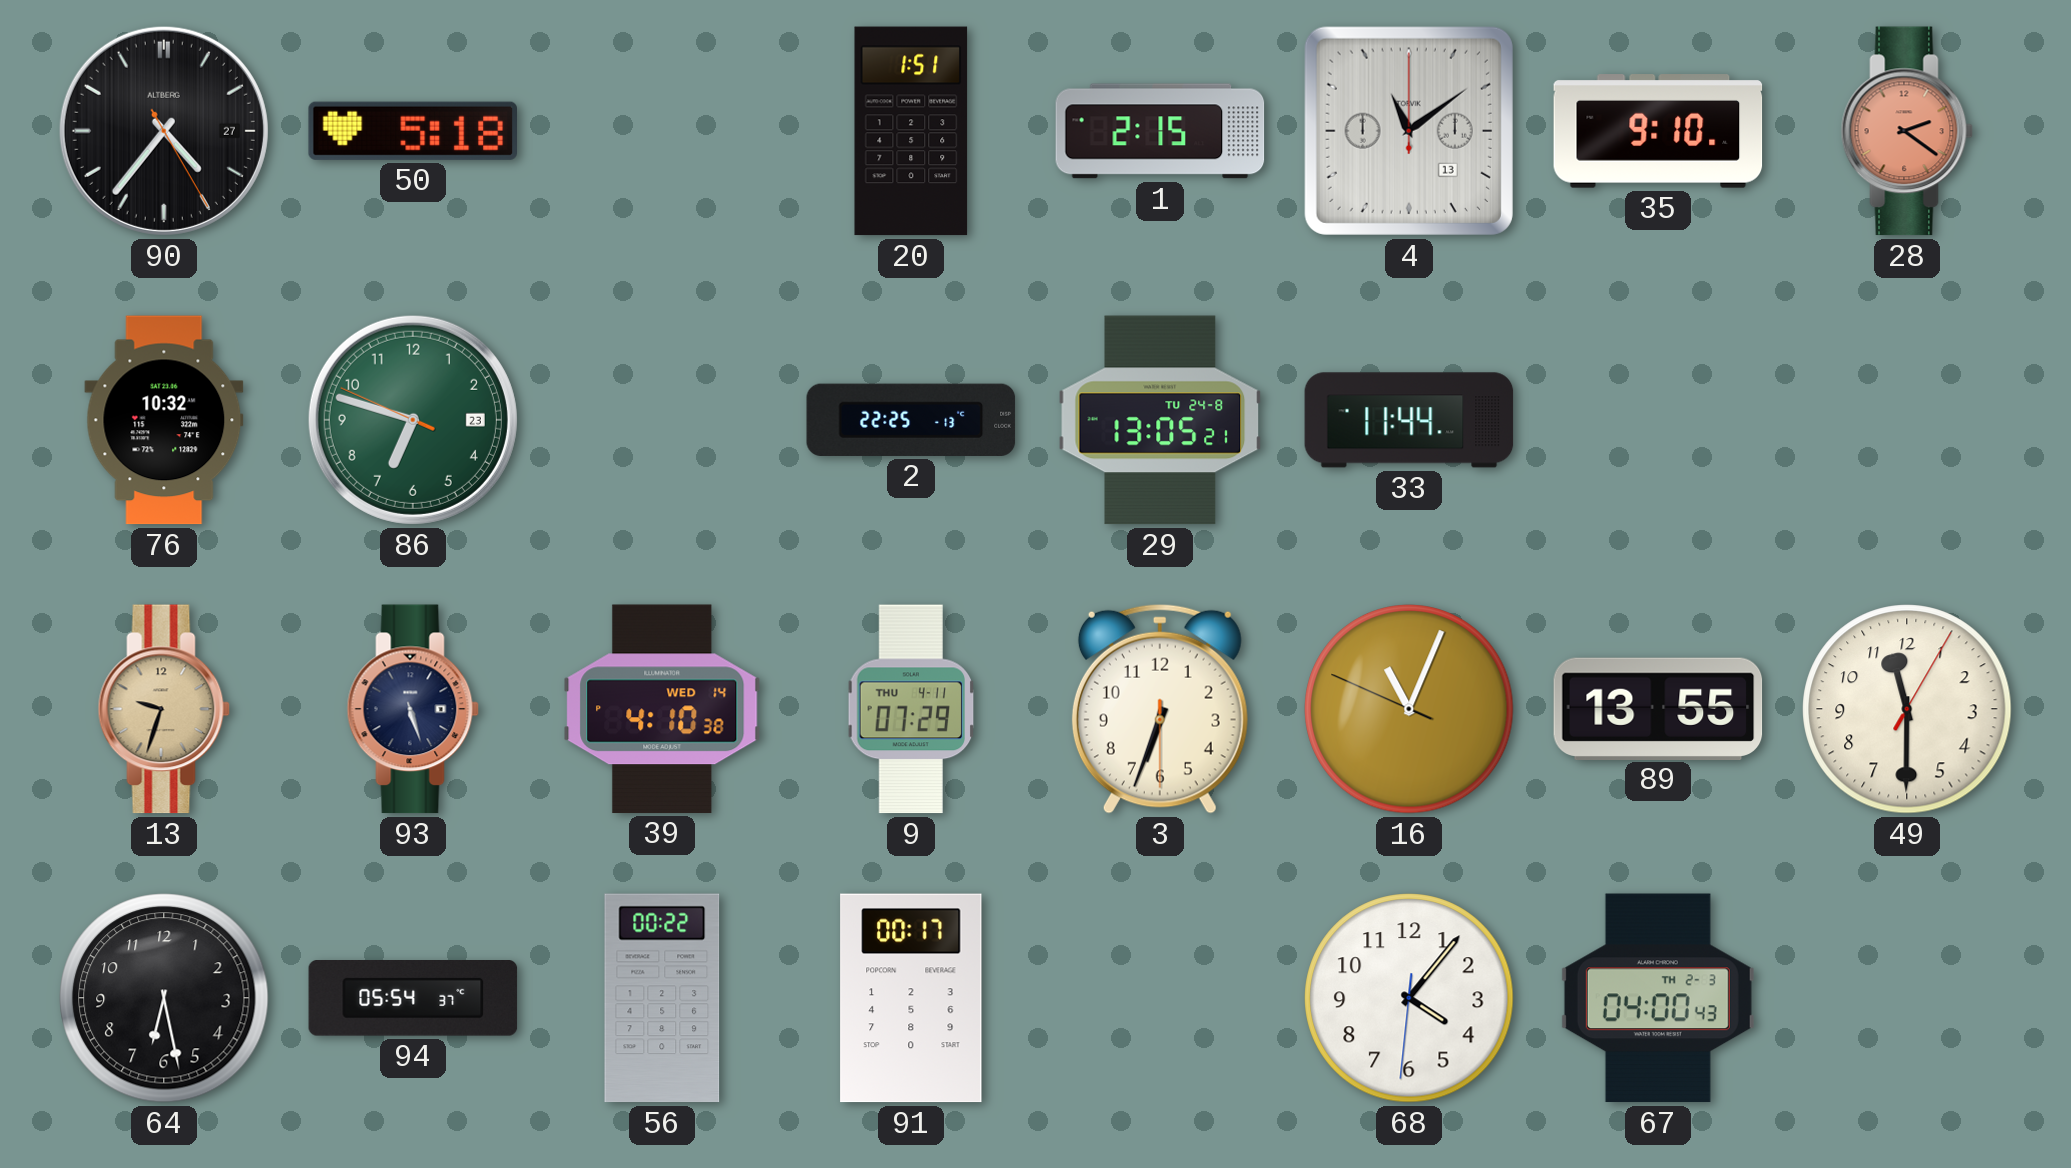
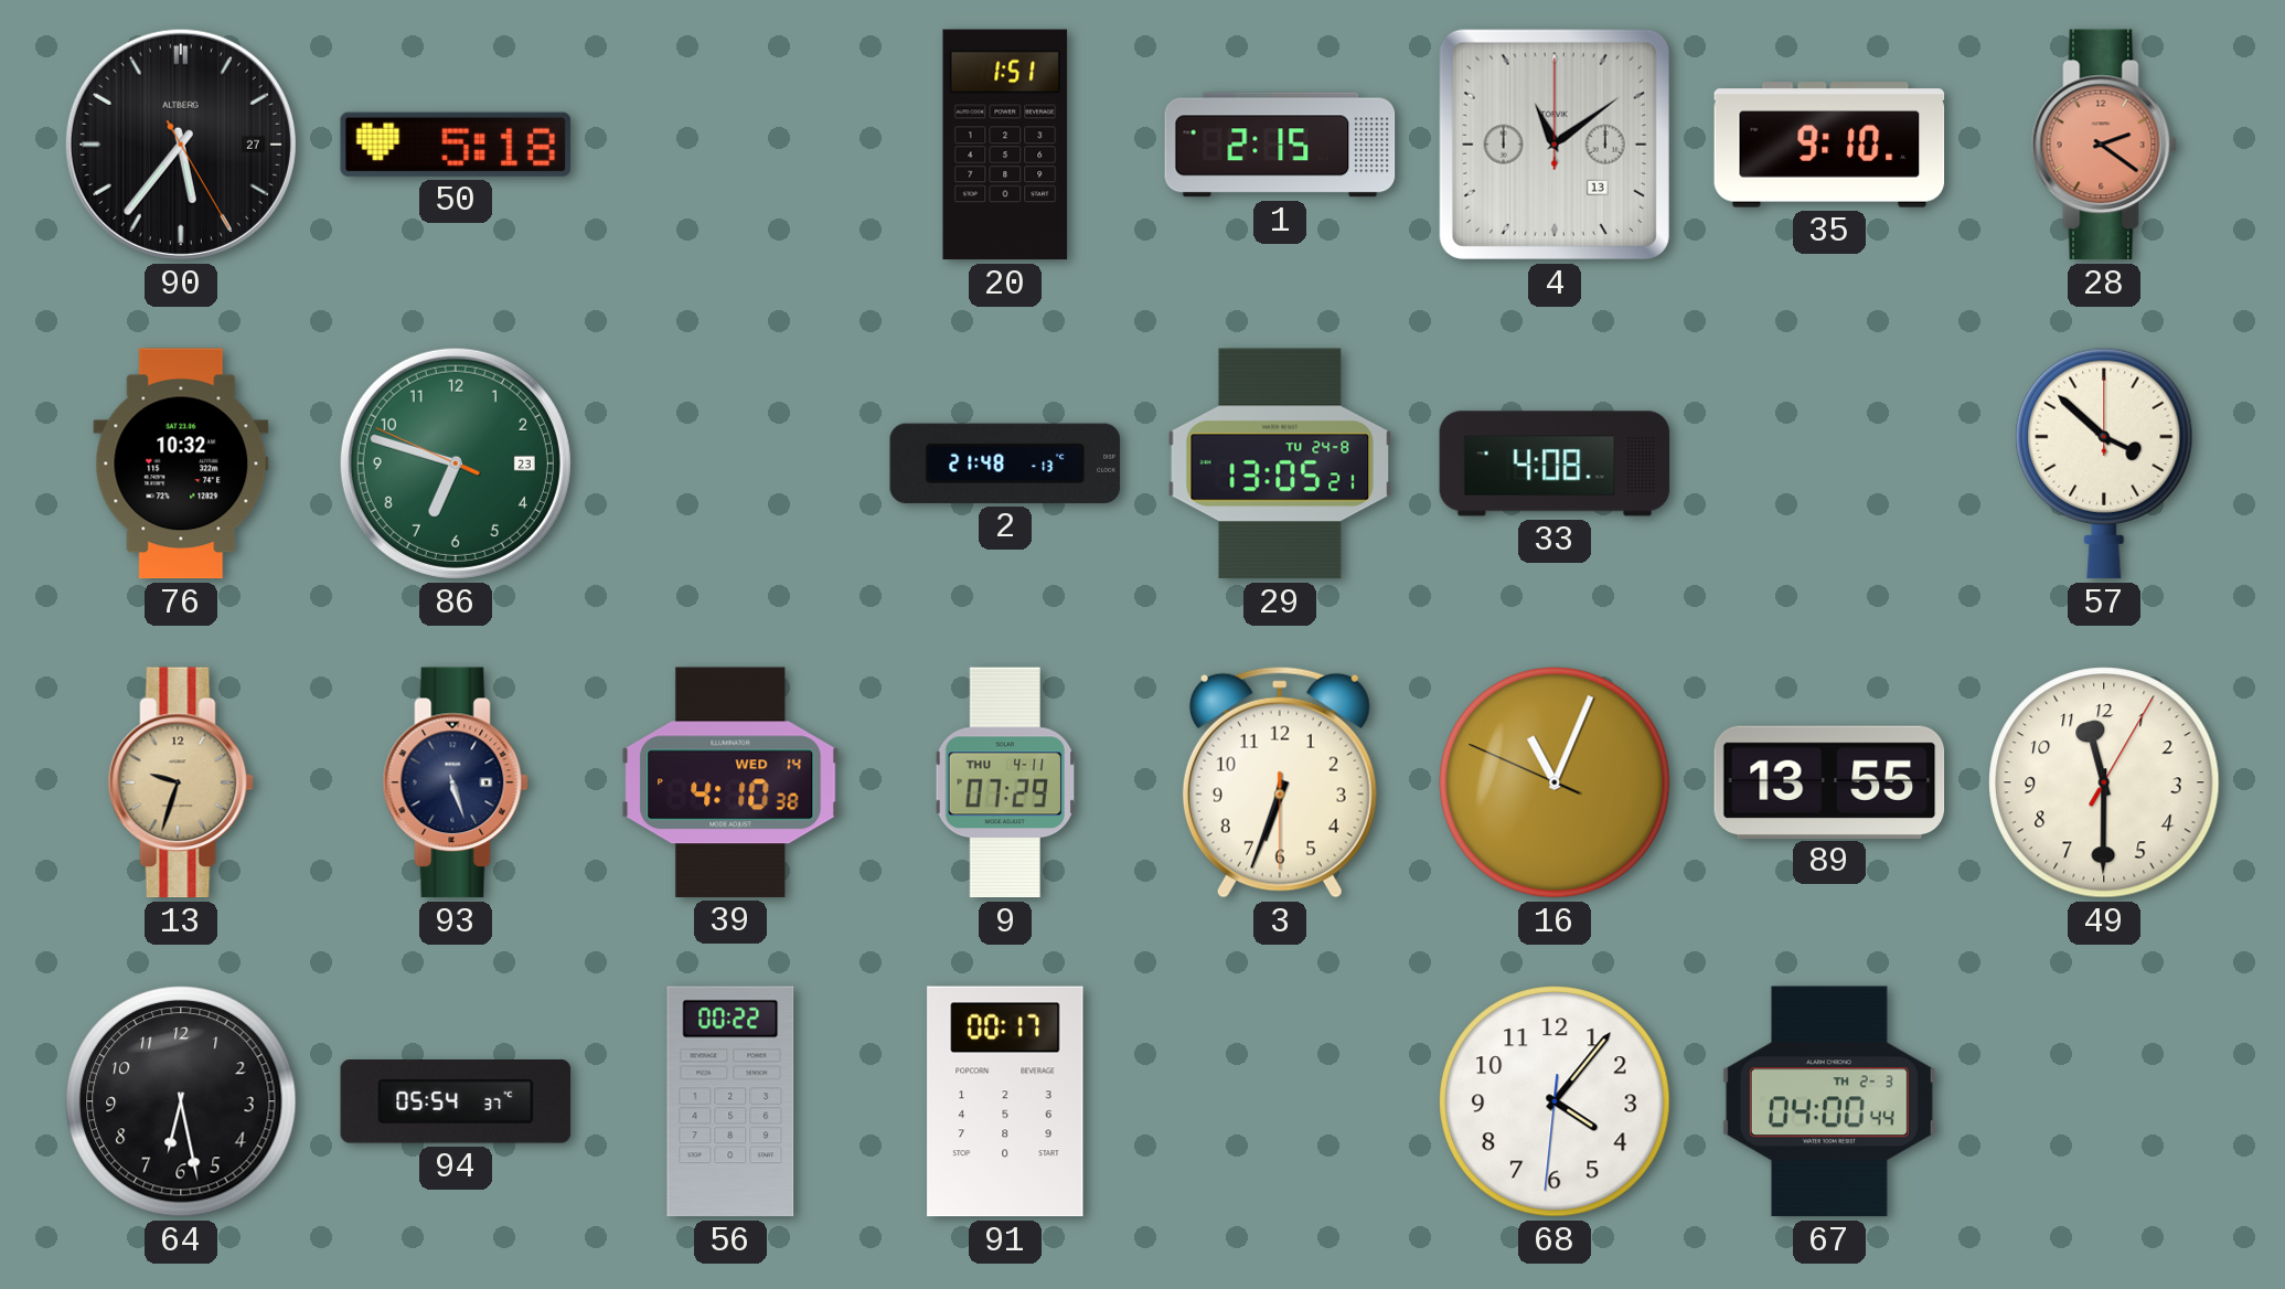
90: 4:36 -> 5:36
2: 22:25 -> 21:48
33: 11:44 -> 4:08
57: none -> 3:52
67: 04:00:43 -> 04:00:44
